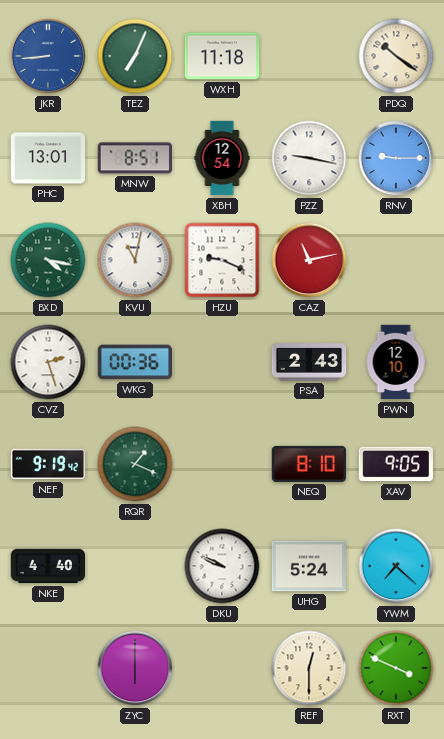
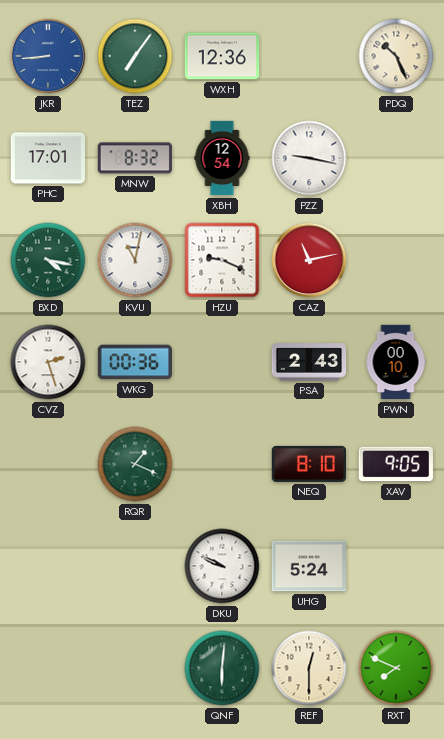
TEZ: 7:04 -> 7:06
WXH: 11:18 -> 12:36
PDQ: 10:21 -> 10:26
PHC: 13:01 -> 17:01
MNW: 8:51 -> 8:32
RNV: 9:15 -> none
PWN: 12:10 -> 00:10
NEF: 9:19 -> none
NKE: 4:40 -> none
YWM: 7:22 -> none
ZYC: 6:00 -> none
QNF: none -> 6:01
RXT: 3:49 -> 7:49
